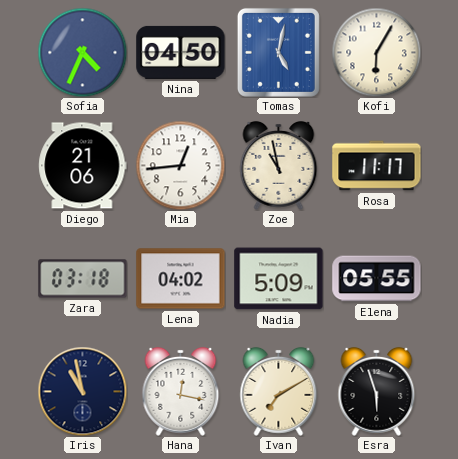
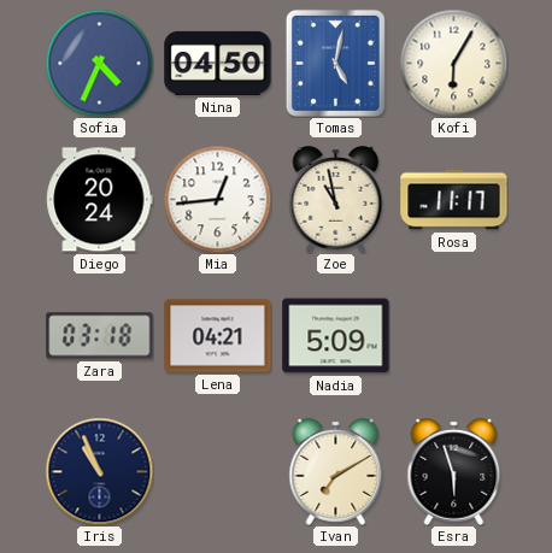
Diego: 21:06 -> 20:24
Lena: 04:02 -> 04:21
Elena: 05:55 -> none
Iris: 10:58 -> 10:56
Hana: 12:17 -> none
